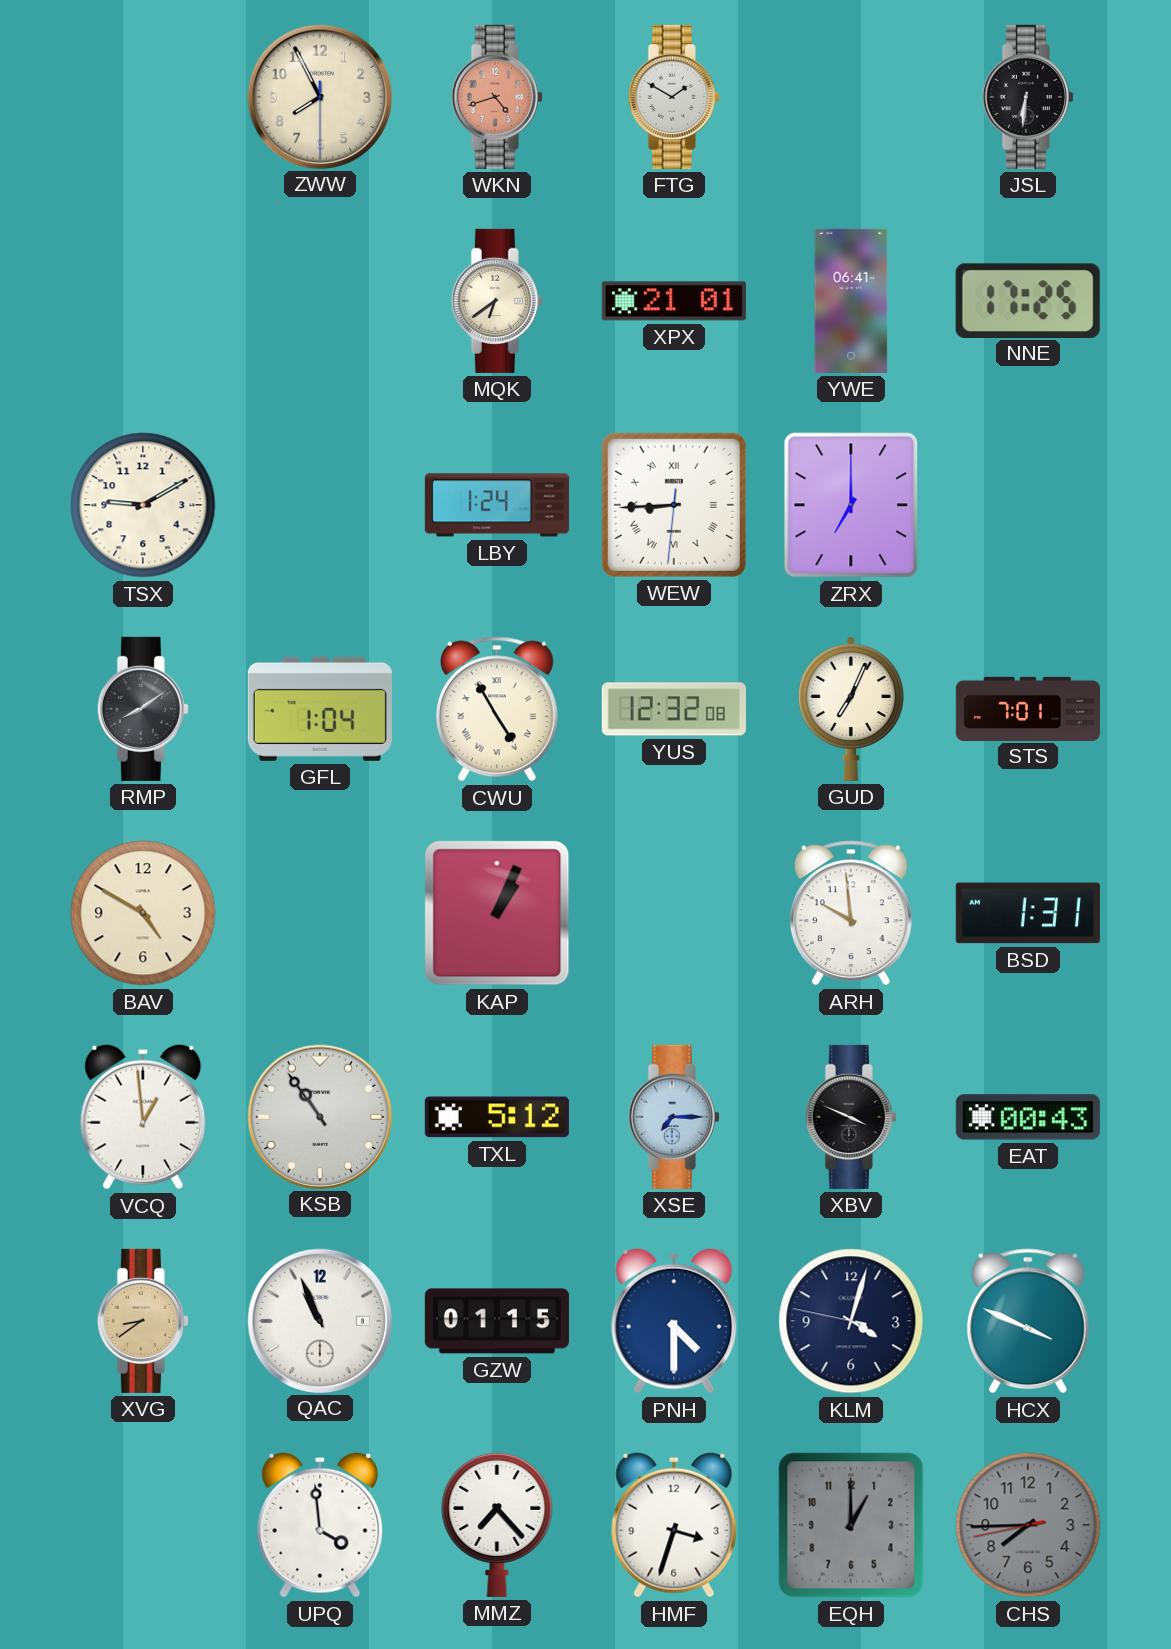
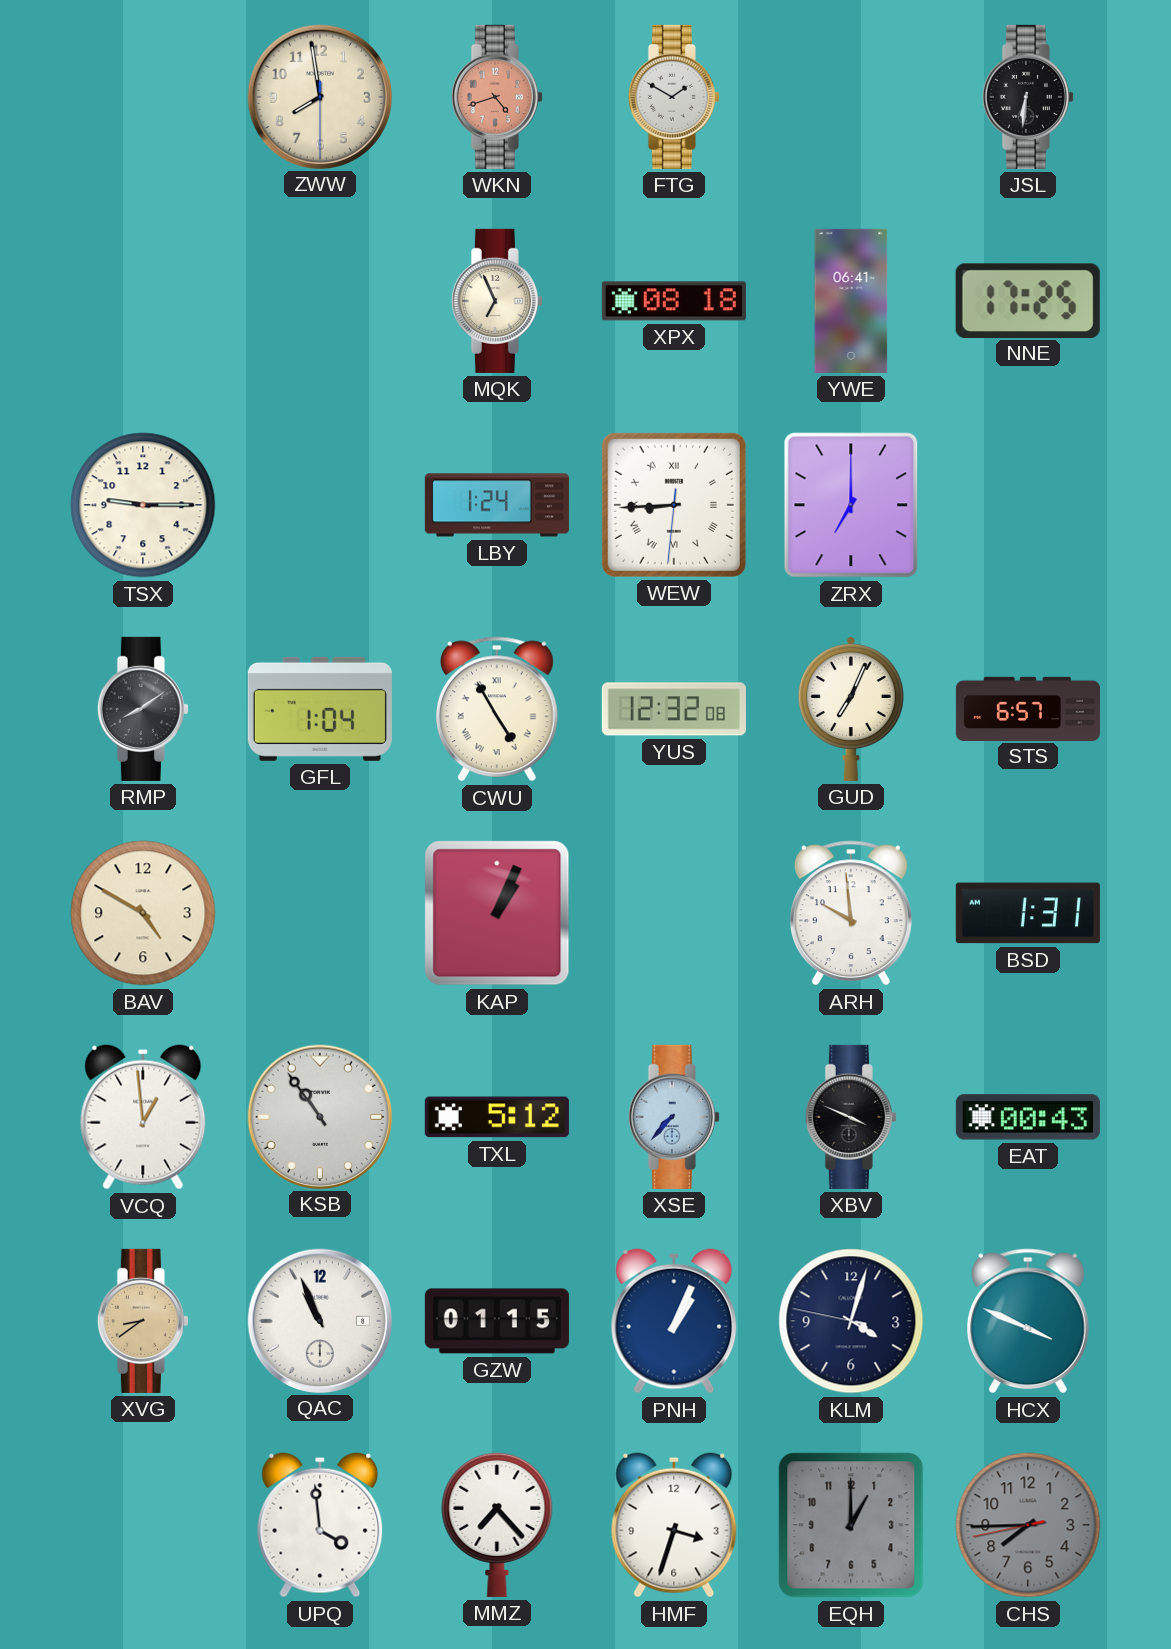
ZWW: 7:55 -> 7:58
MQK: 6:39 -> 6:56
XPX: 21:01 -> 08:18
TSX: 9:10 -> 9:15
STS: 7:01 -> 6:57
XSE: 7:15 -> 7:37
PNH: 4:30 -> 1:04
